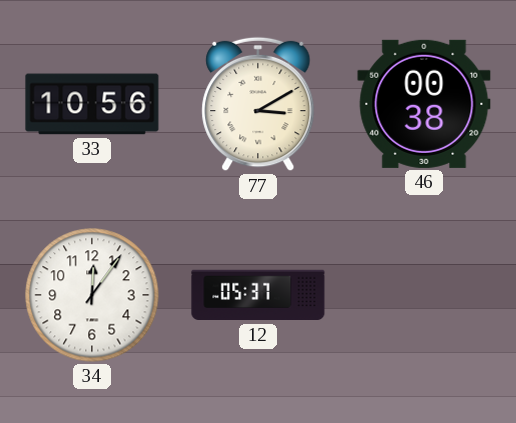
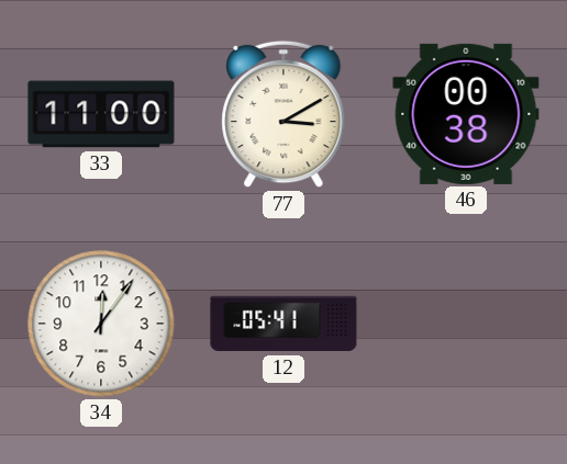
33: 10:56 -> 11:00
12: 05:37 -> 05:41
